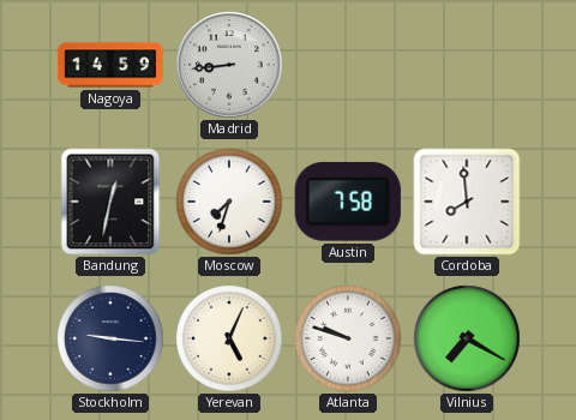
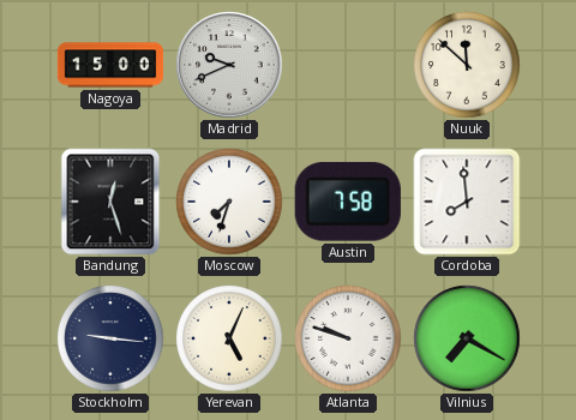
Nagoya: 14:59 -> 15:00
Madrid: 8:44 -> 9:41
Nuuk: none -> 11:52
Bandung: 12:32 -> 12:27
